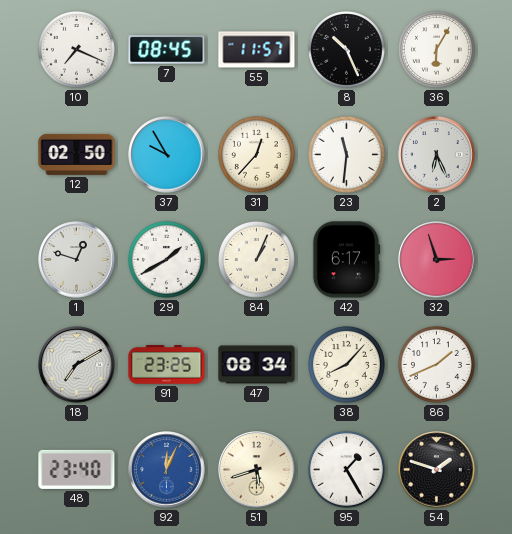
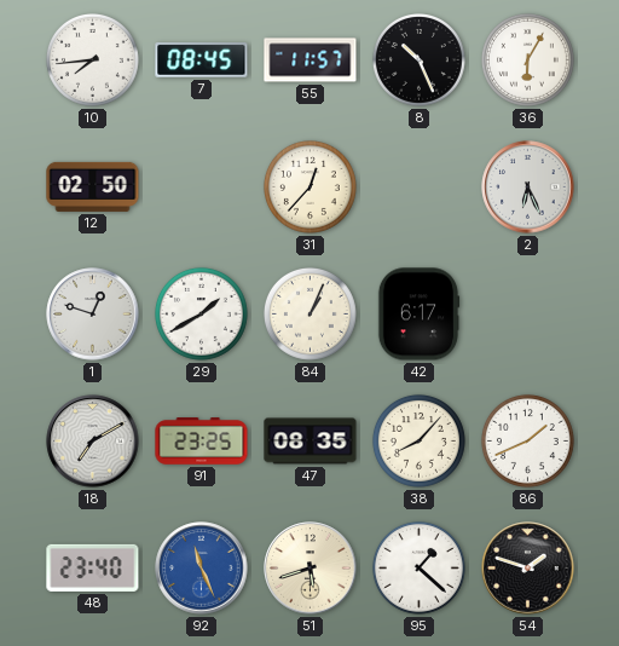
10: 7:19 -> 7:44
37: 9:55 -> none
23: 11:31 -> none
32: 2:57 -> none
47: 08:34 -> 08:35
92: 12:04 -> 11:26
95: 1:25 -> 1:22
